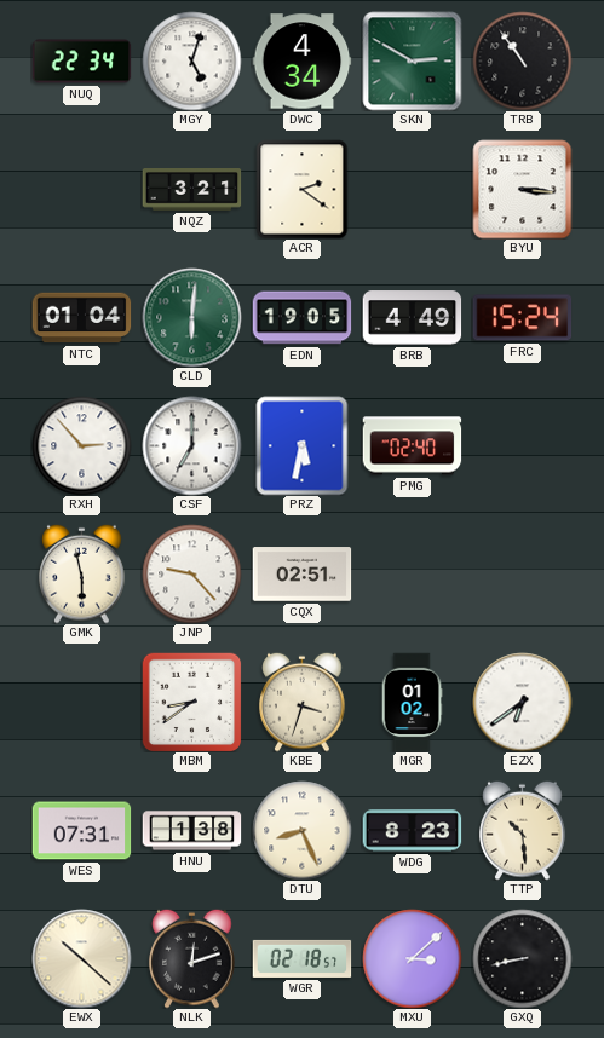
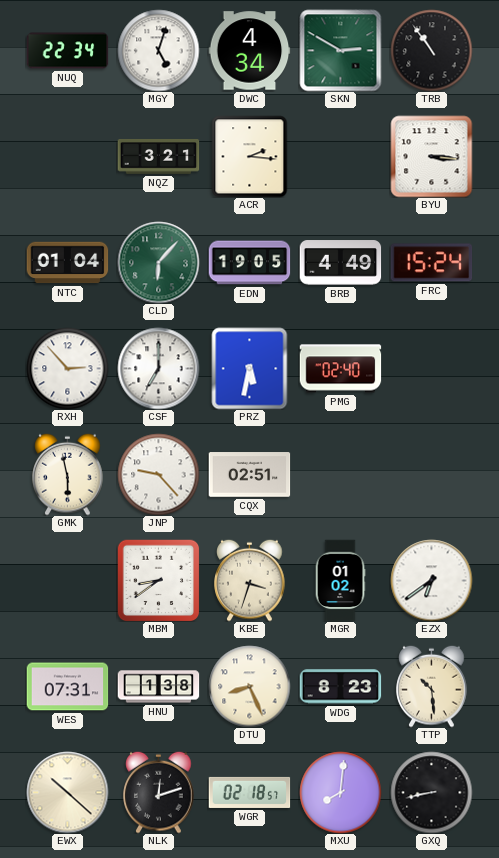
ACR: 2:21 -> 2:16
CLD: 6:01 -> 6:07
MXU: 3:08 -> 8:01
